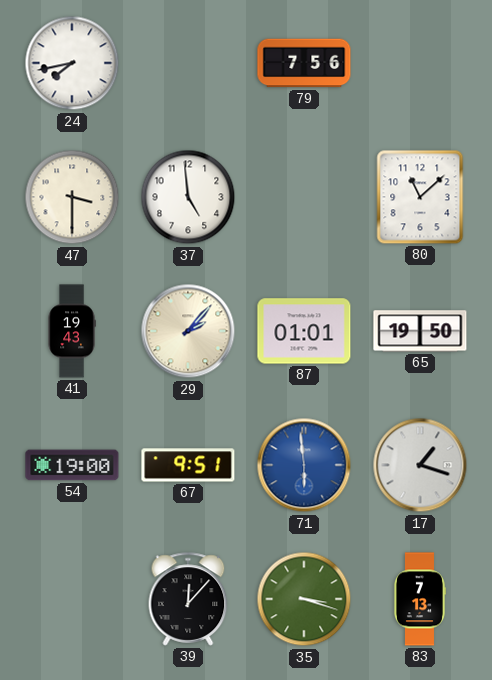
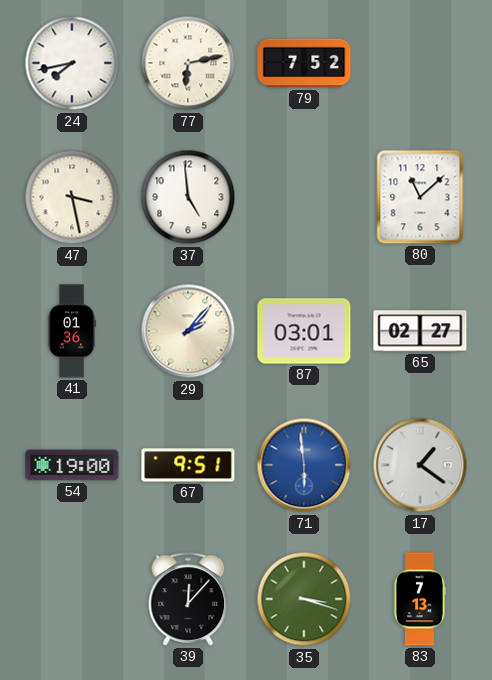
77: none -> 6:13
79: 7:56 -> 7:52
47: 3:30 -> 3:28
41: 19:43 -> 01:36
87: 01:01 -> 03:01
65: 19:50 -> 02:27
17: 1:18 -> 1:21
